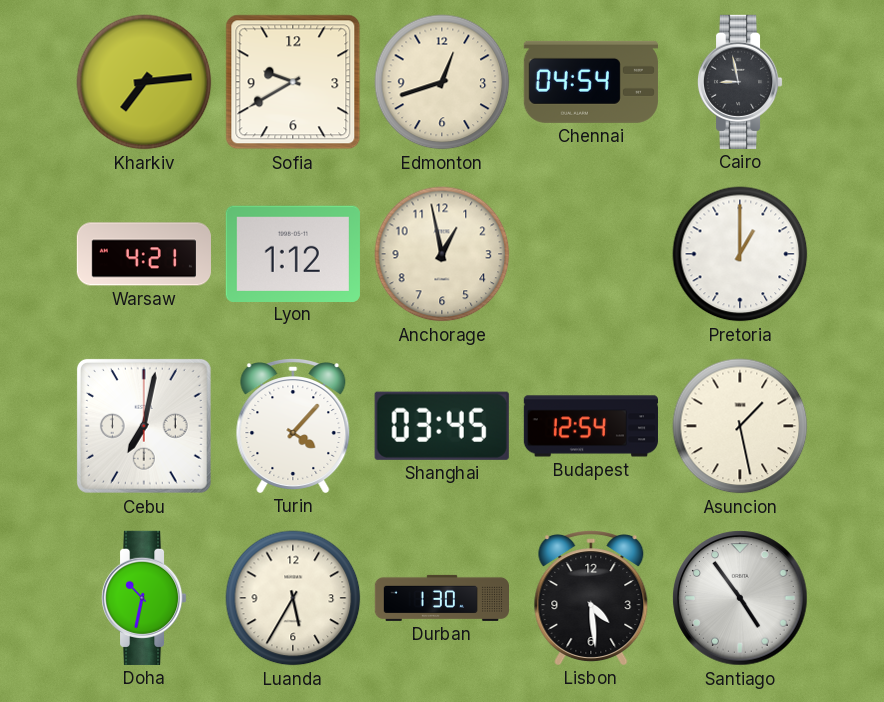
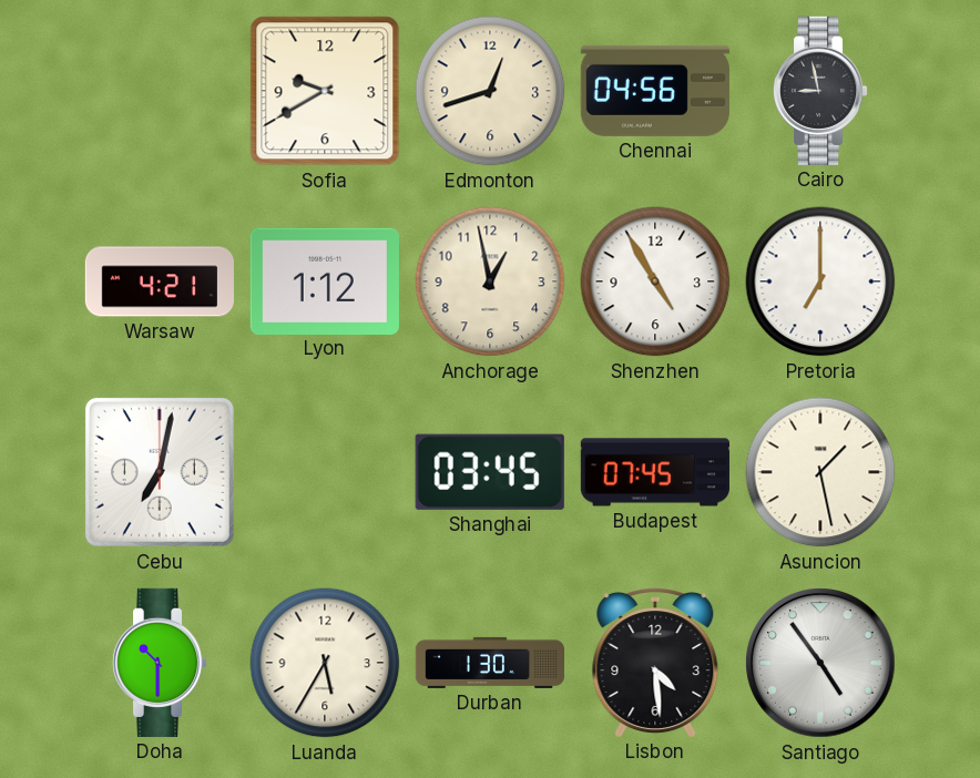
Kharkiv: 7:14 -> none
Chennai: 04:54 -> 04:56
Shenzhen: none -> 4:55
Pretoria: 1:00 -> 7:00
Turin: 4:07 -> none
Budapest: 12:54 -> 07:45
Doha: 10:32 -> 10:30
